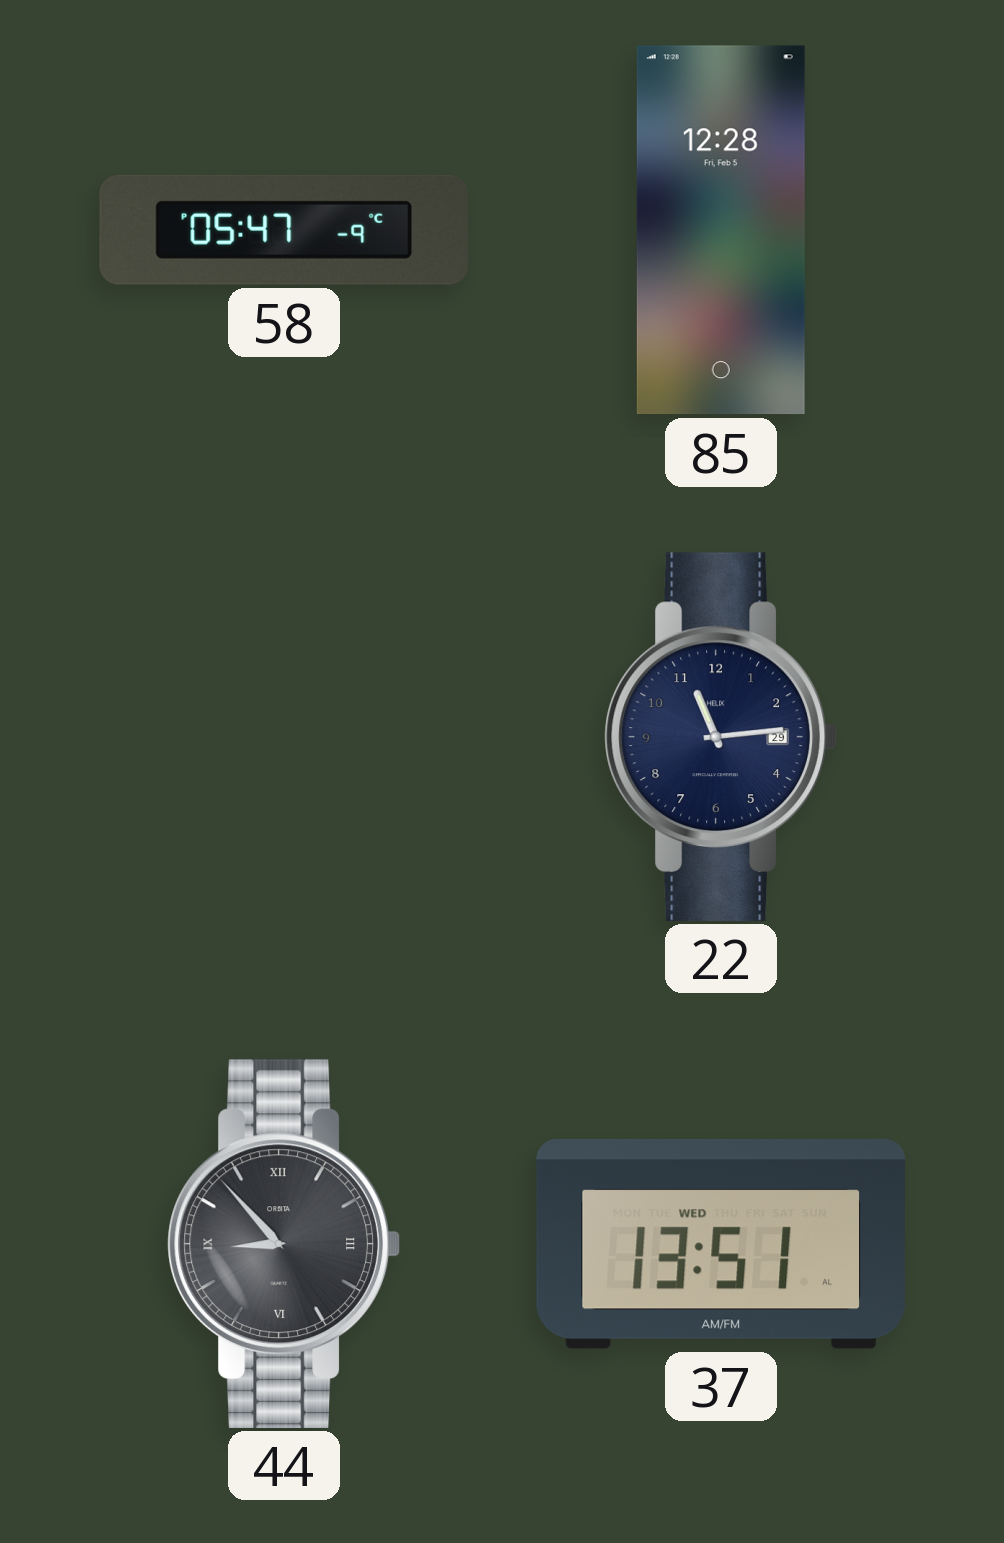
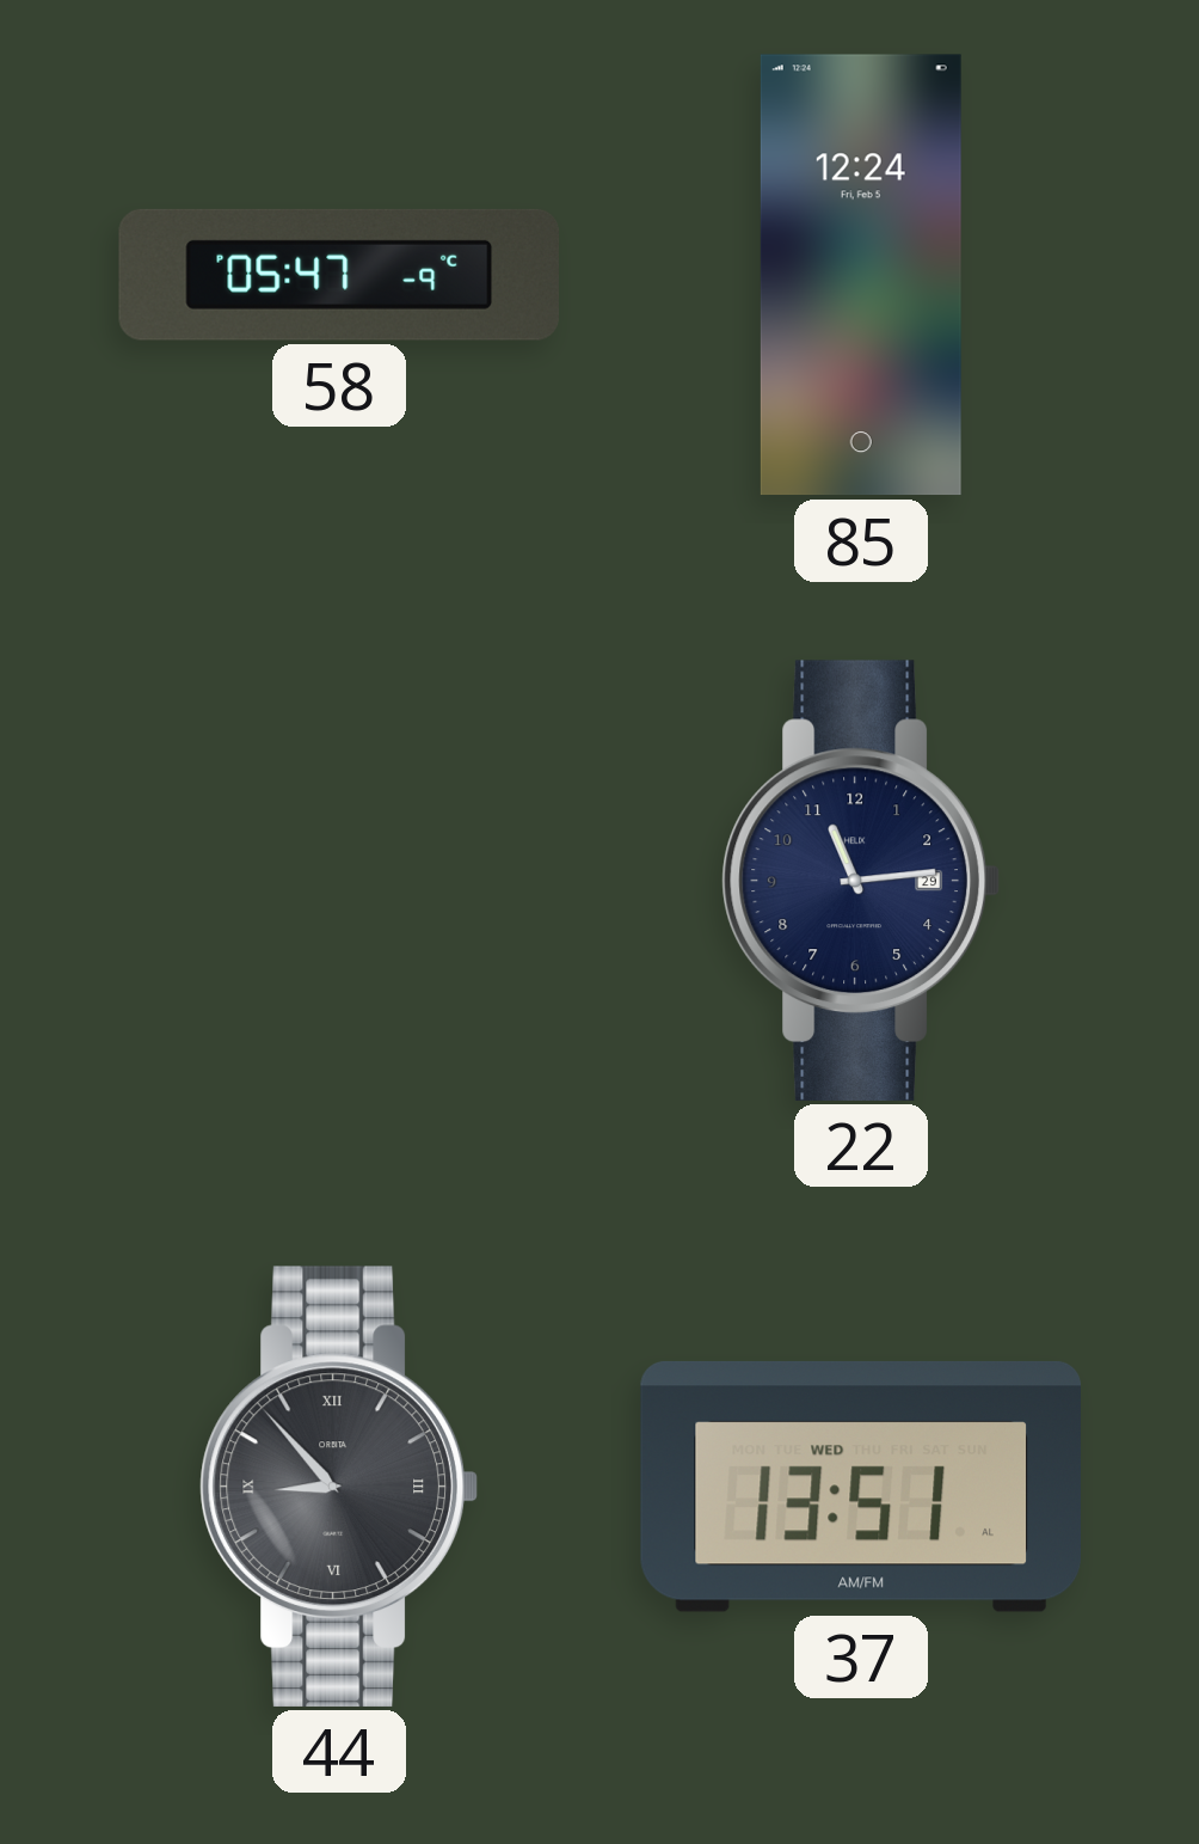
85: 12:28 -> 12:24
